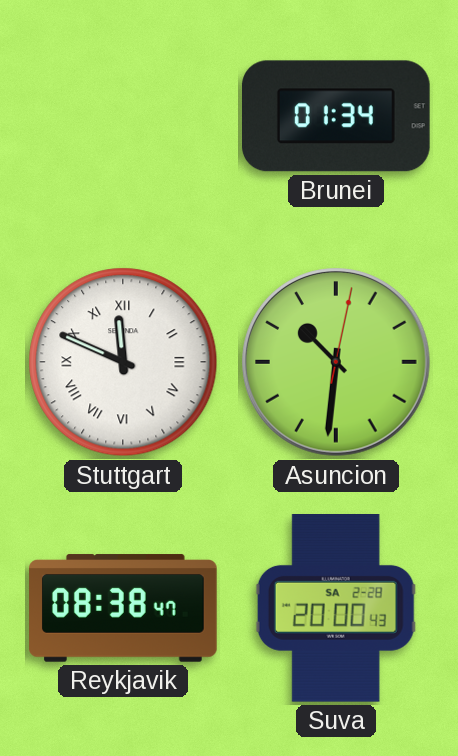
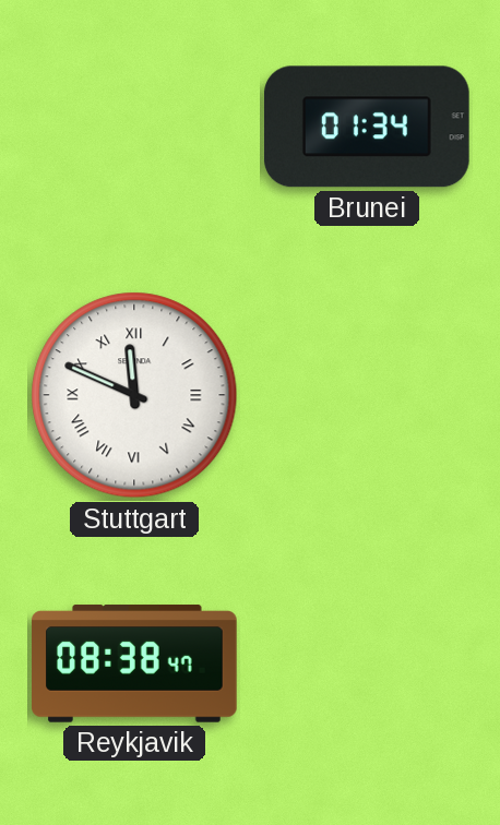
Asuncion: 10:31 -> none
Suva: 20:00 -> none
